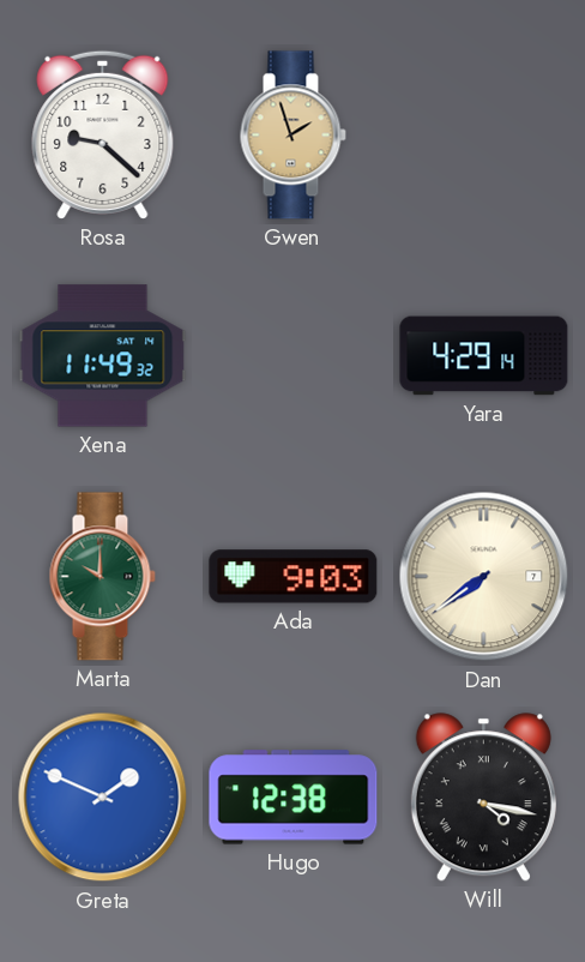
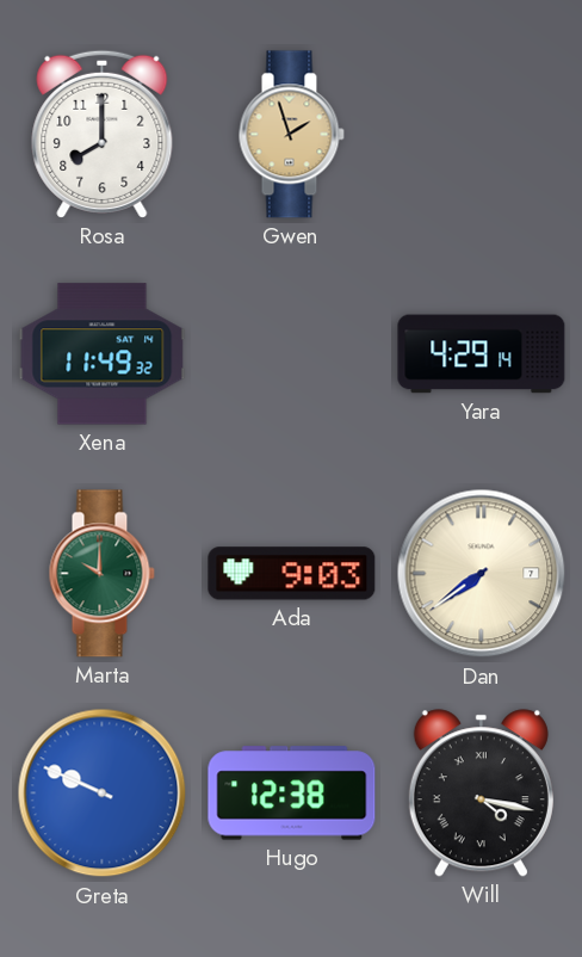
Rosa: 9:22 -> 8:00
Greta: 1:49 -> 9:49
